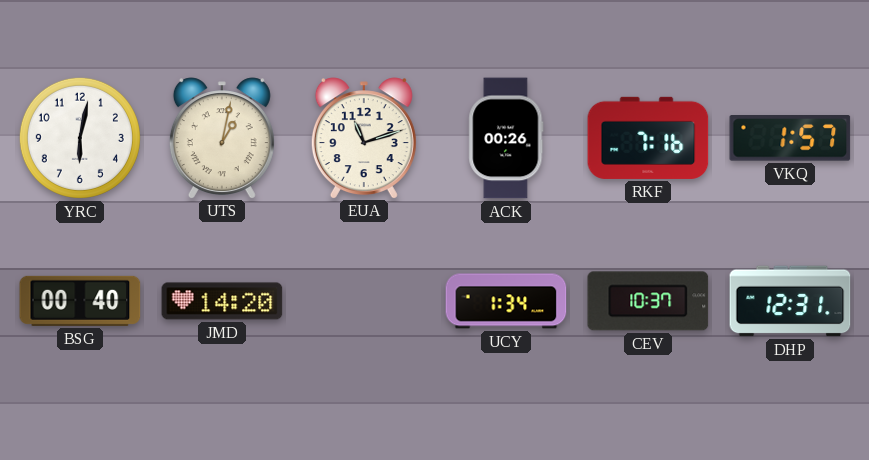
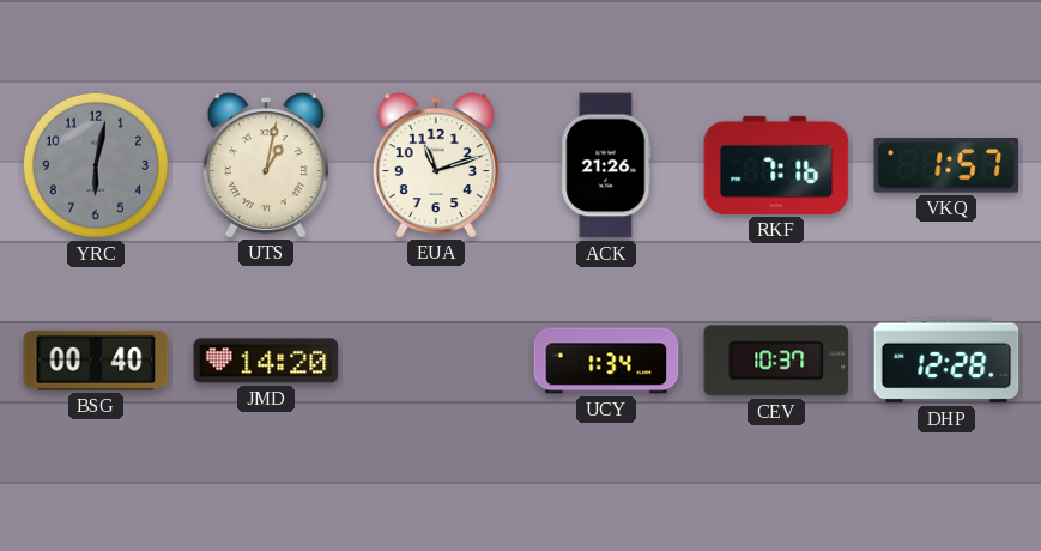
YRC dial: white -> grey
ACK: 00:26 -> 21:26
DHP: 12:31 -> 12:28
